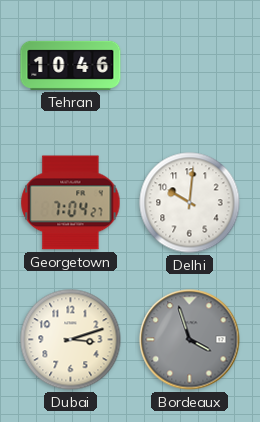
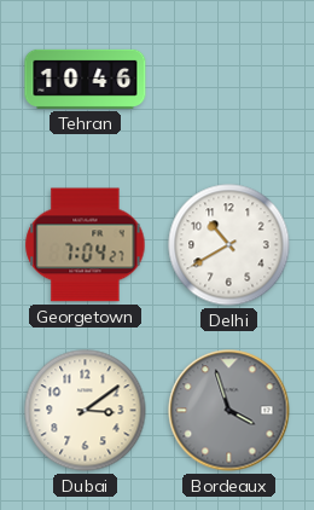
Delhi: 10:01 -> 10:40
Dubai: 3:12 -> 3:09
